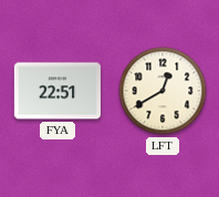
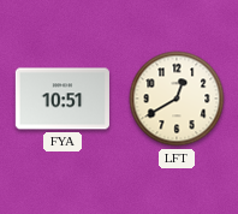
FYA: 22:51 -> 10:51
